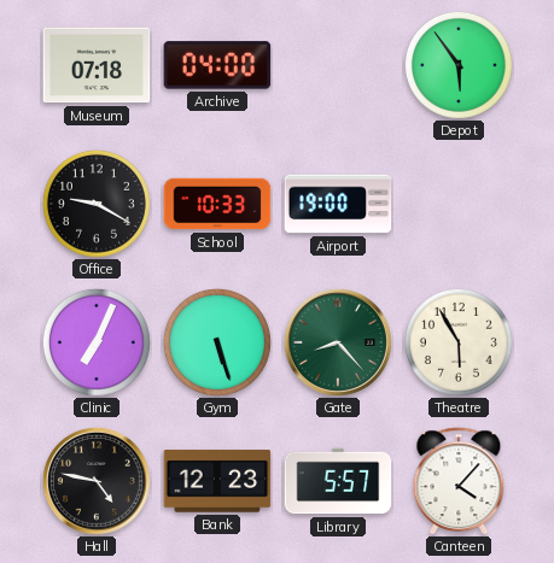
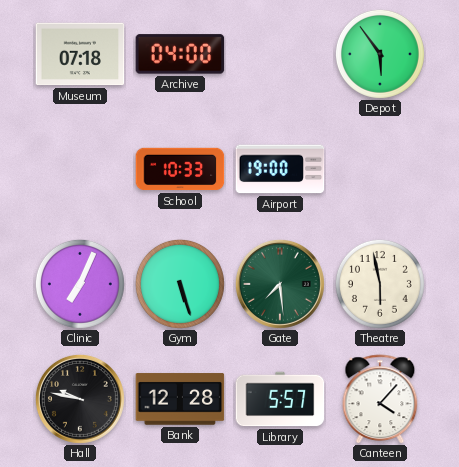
Office: 9:20 -> none
Gate: 8:23 -> 7:29
Theatre: 5:55 -> 5:58
Hall: 4:47 -> 9:47
Bank: 12:23 -> 12:28
